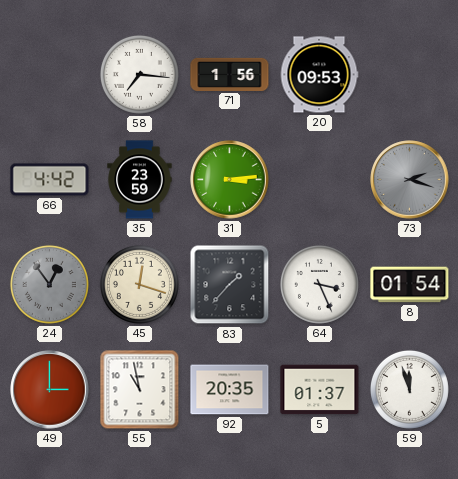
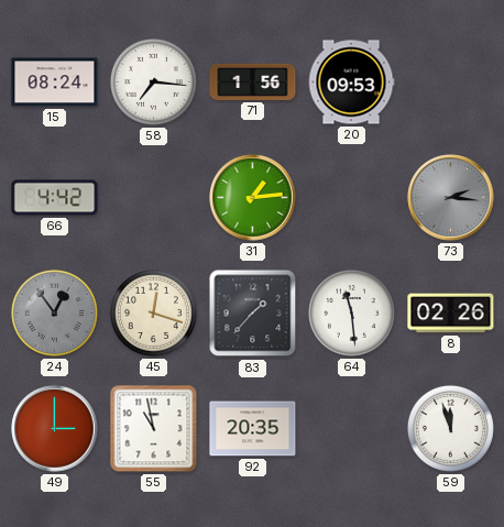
15: none -> 08:24
35: 23:59 -> none
31: 3:14 -> 1:14
73: 2:18 -> 2:16
64: 3:26 -> 11:29
8: 01:54 -> 02:26
5: 01:37 -> none
